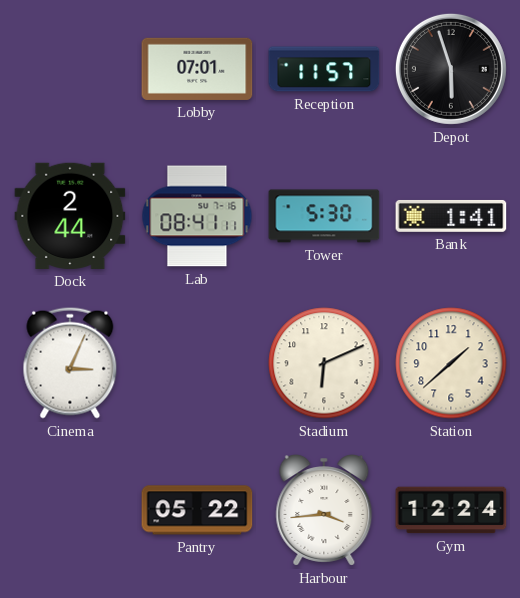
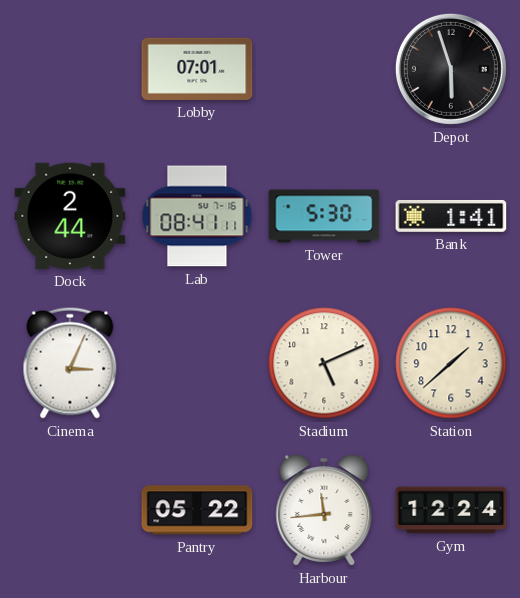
Reception: 11:57 -> none
Stadium: 6:11 -> 5:11
Harbour: 3:44 -> 11:44
